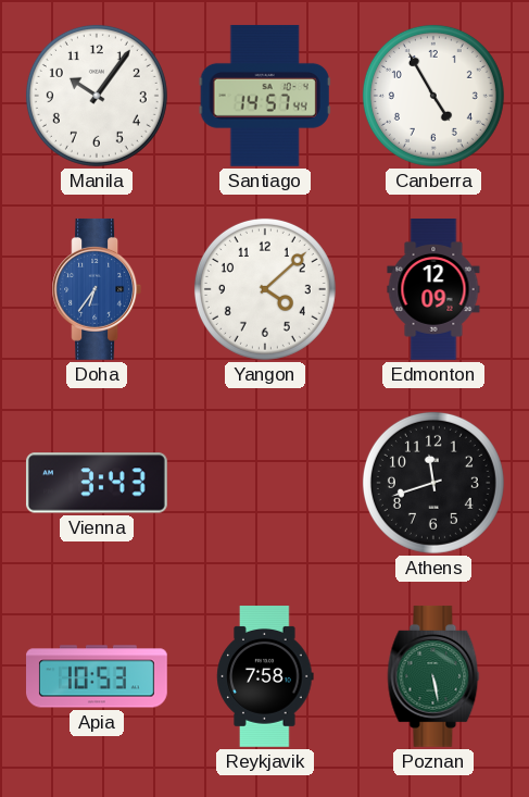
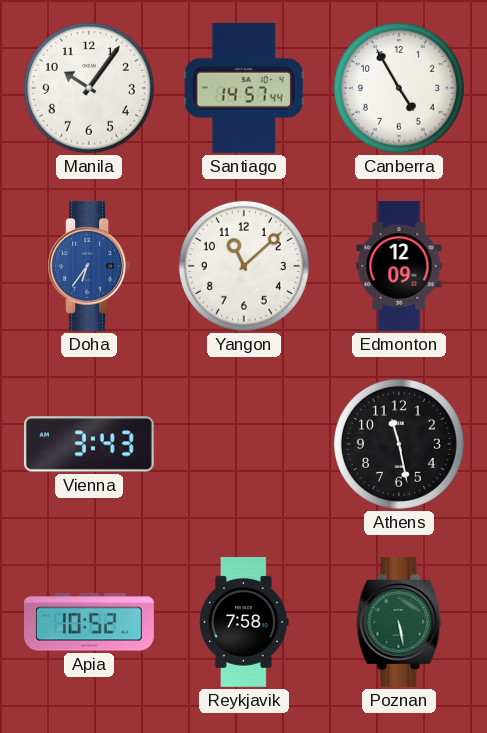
Yangon: 4:08 -> 11:08
Athens: 11:42 -> 11:28
Apia: 10:53 -> 10:52
